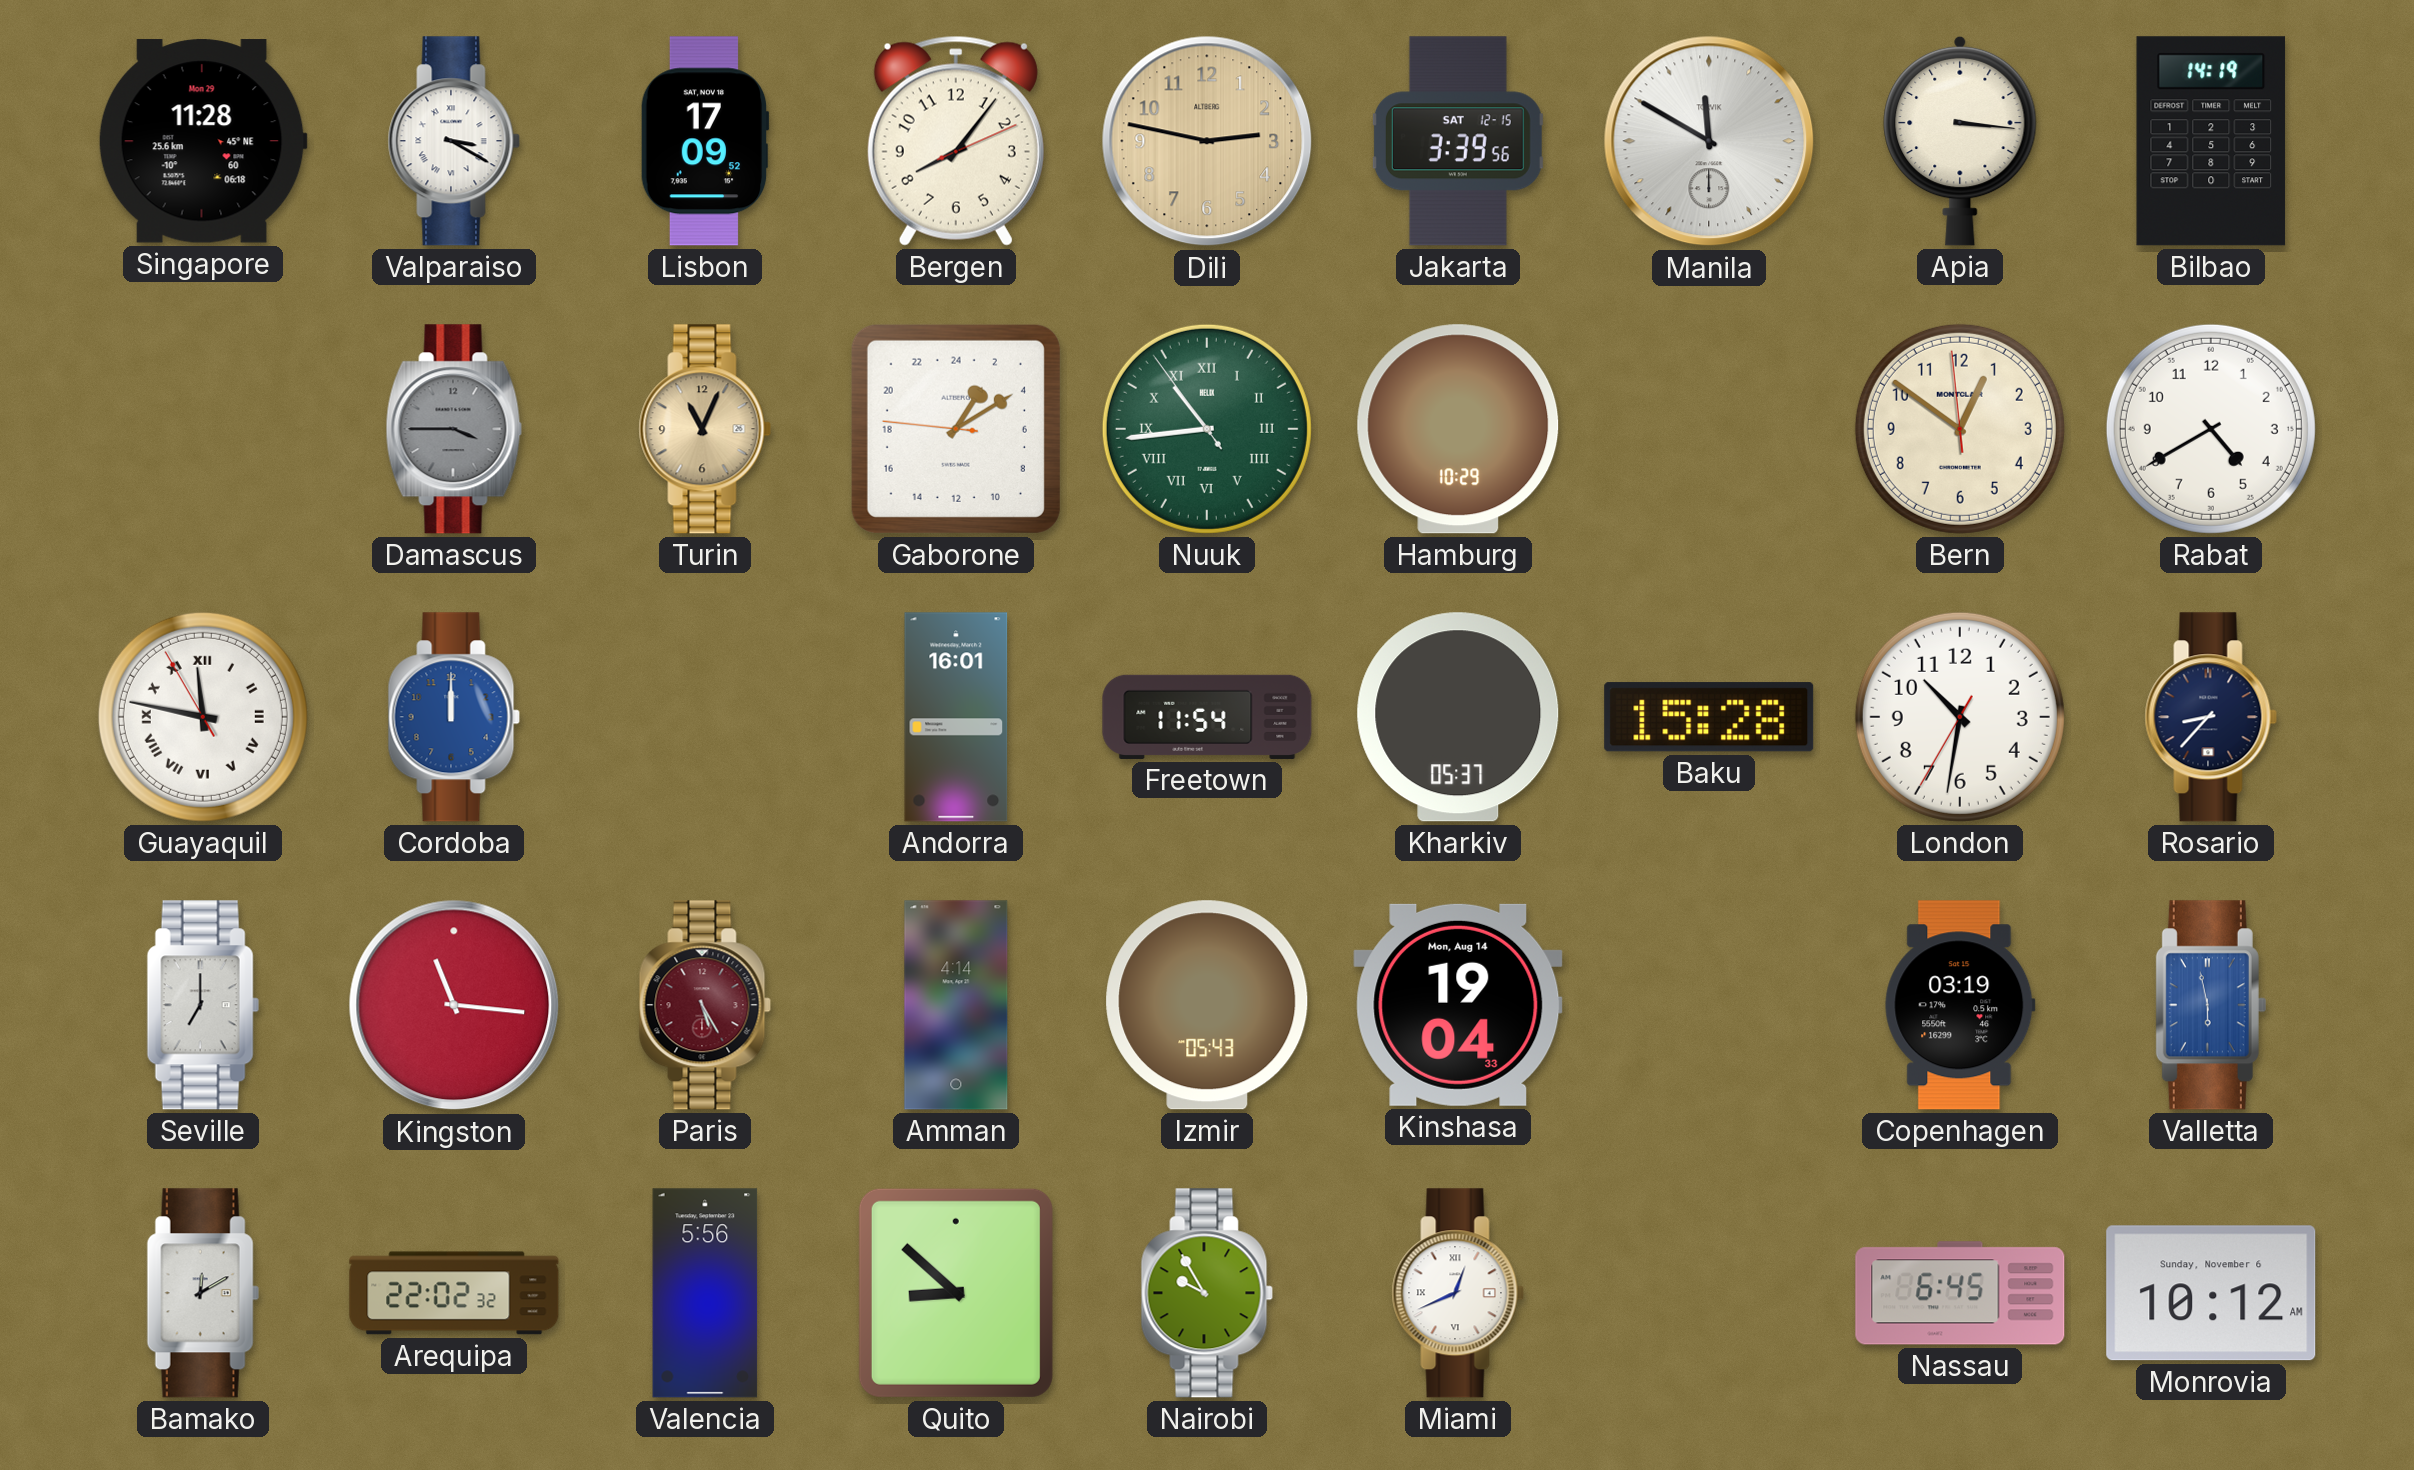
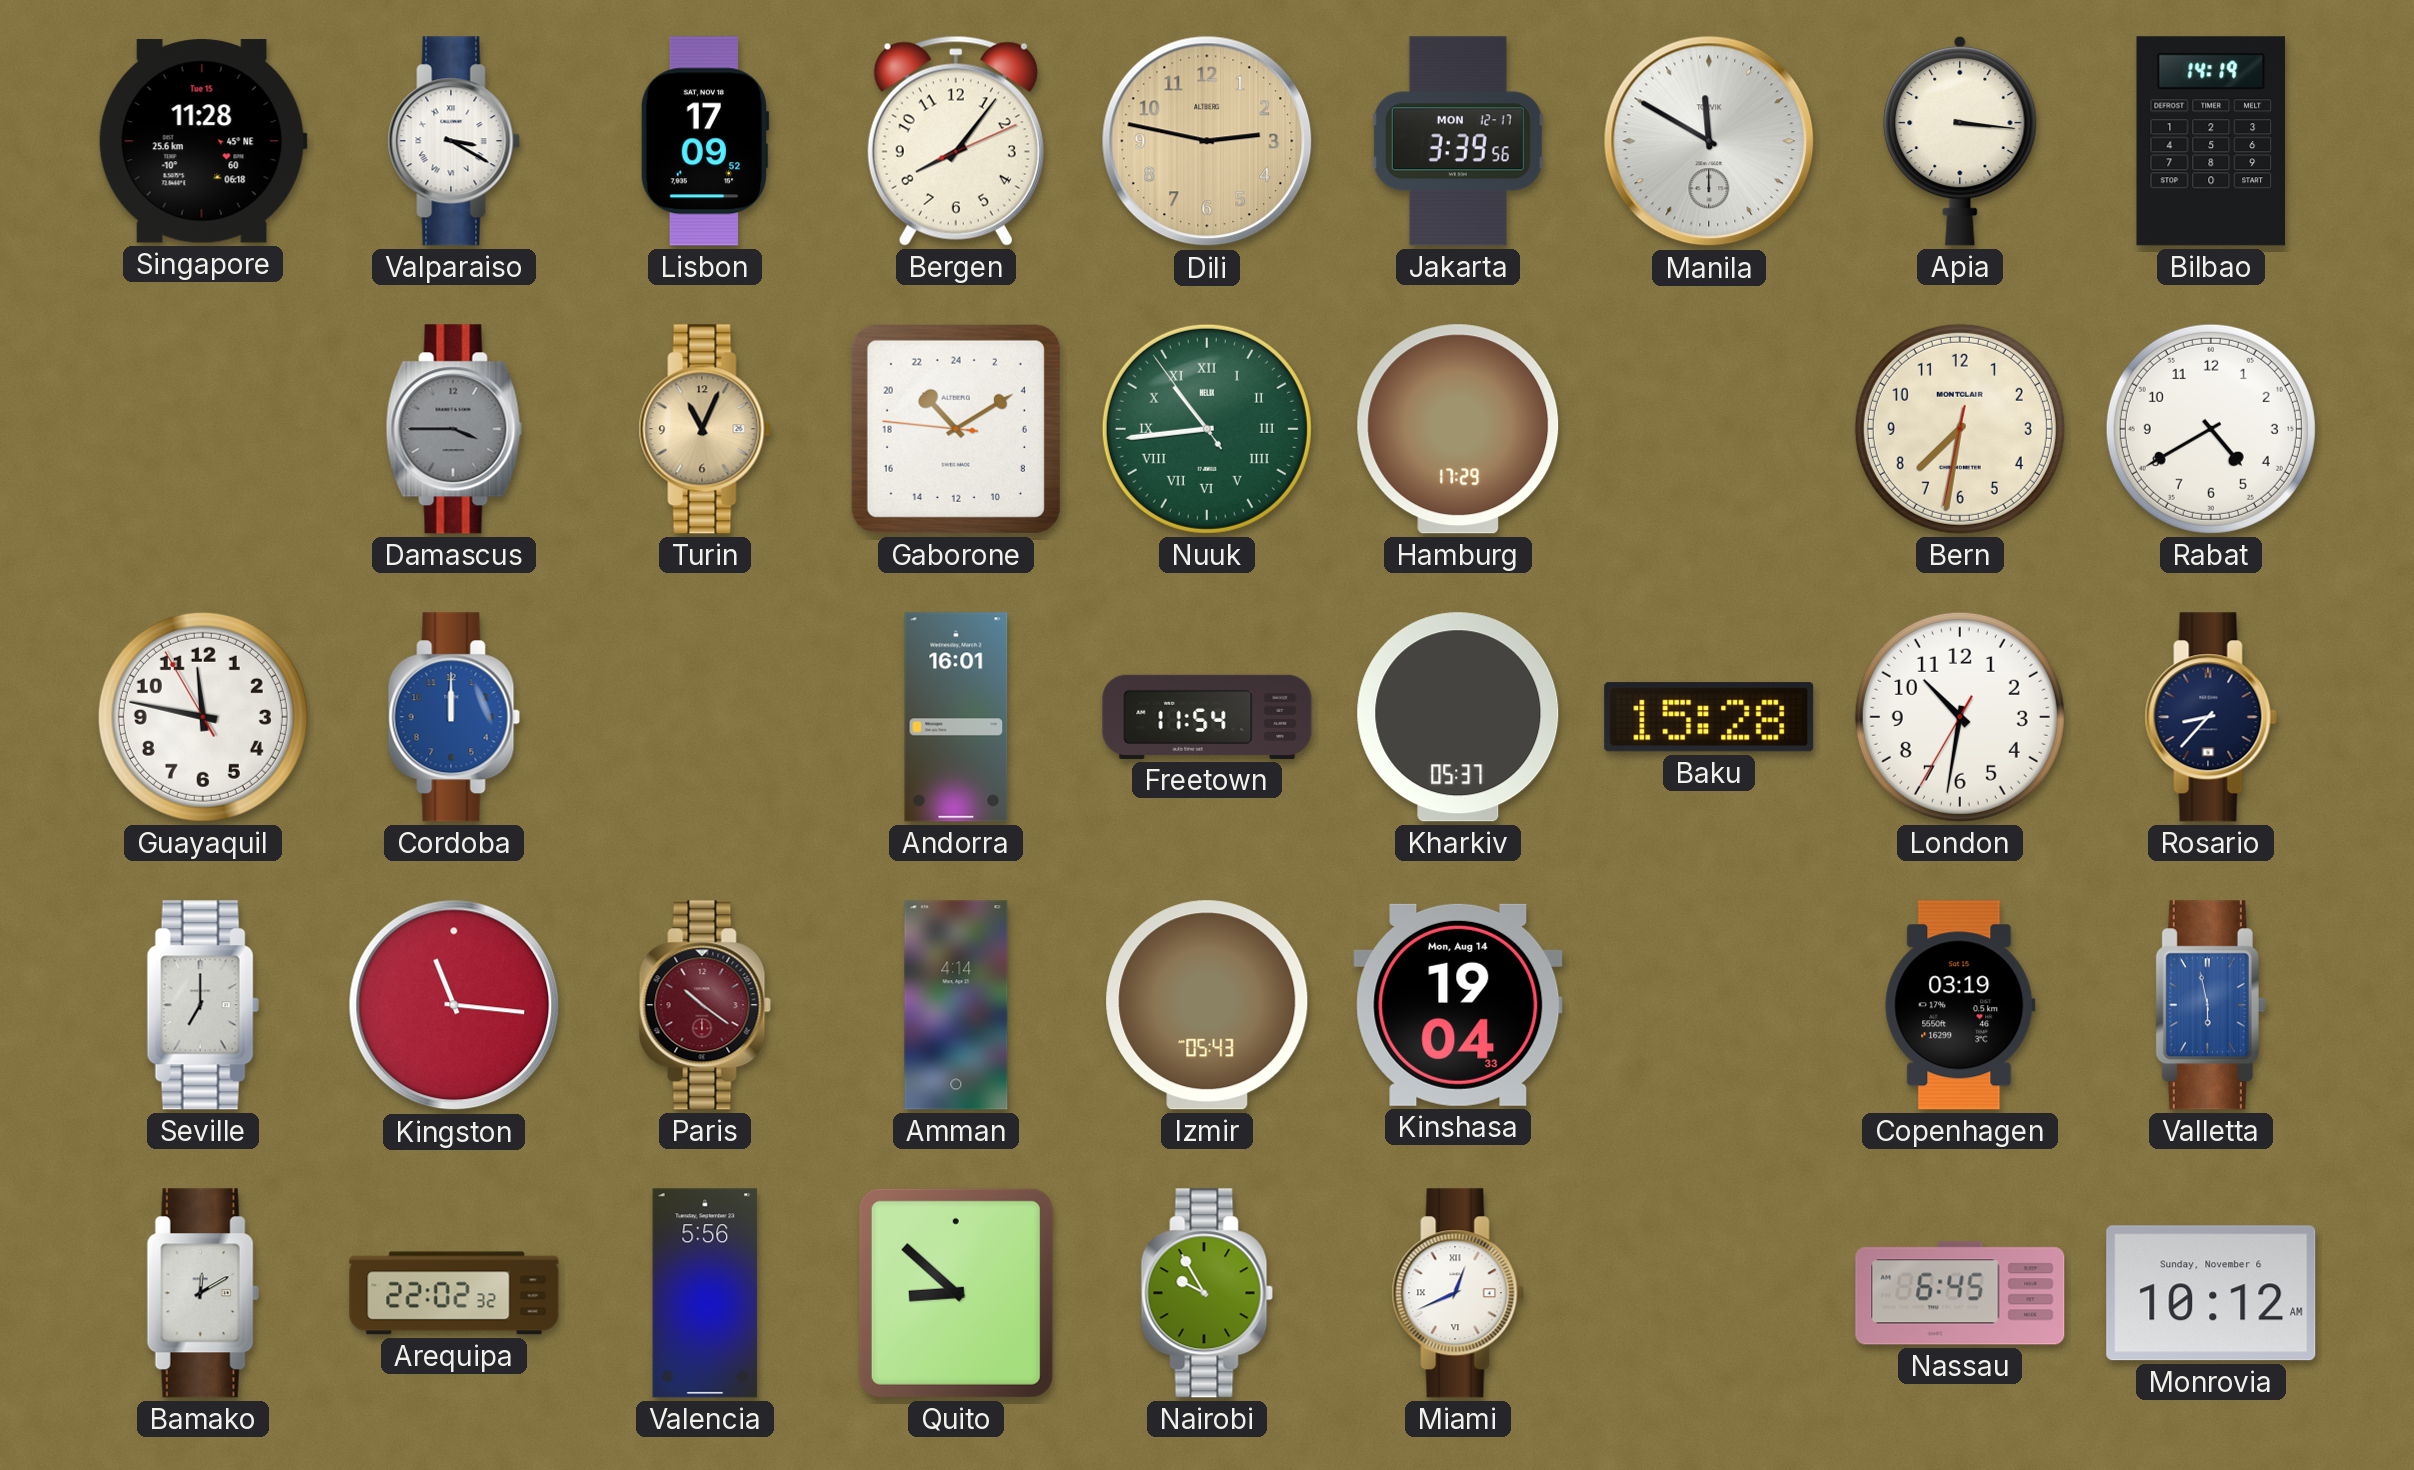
Singapore date: Mon 29 -> Tue 15
Jakarta date: SAT 12-15 -> MON 12-17
Gaborone: 2:09 -> 21:09
Hamburg: 10:29 -> 17:29
Bern: 12:50 -> 7:31
Guayaquil numerals: Roman -> Arabic
Paris: 5:25 -> 10:21
